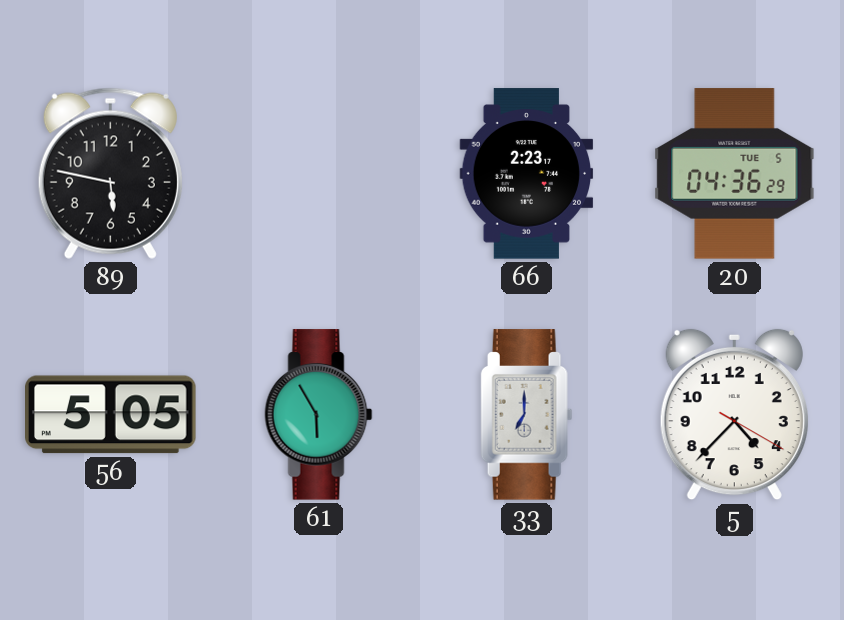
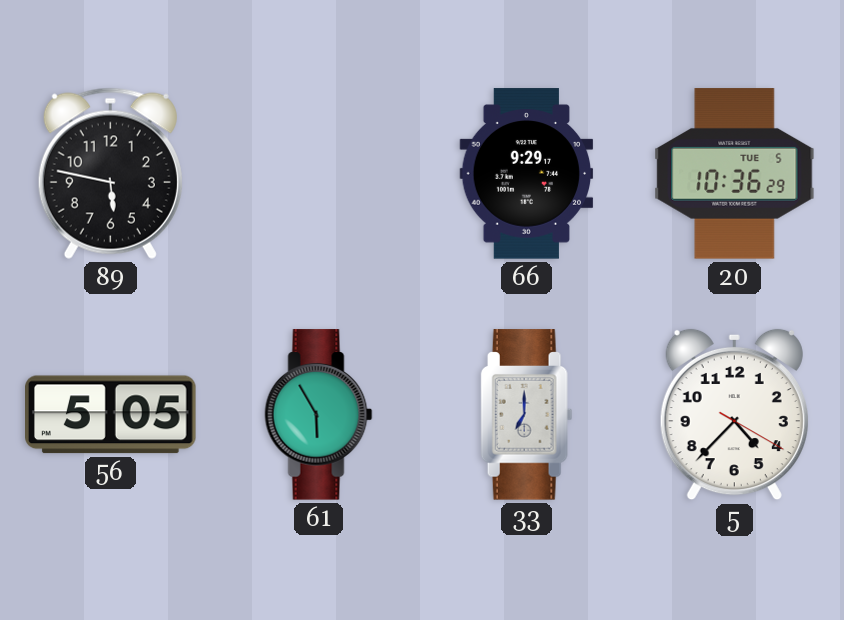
66: 2:23 -> 9:29
20: 04:36 -> 10:36
